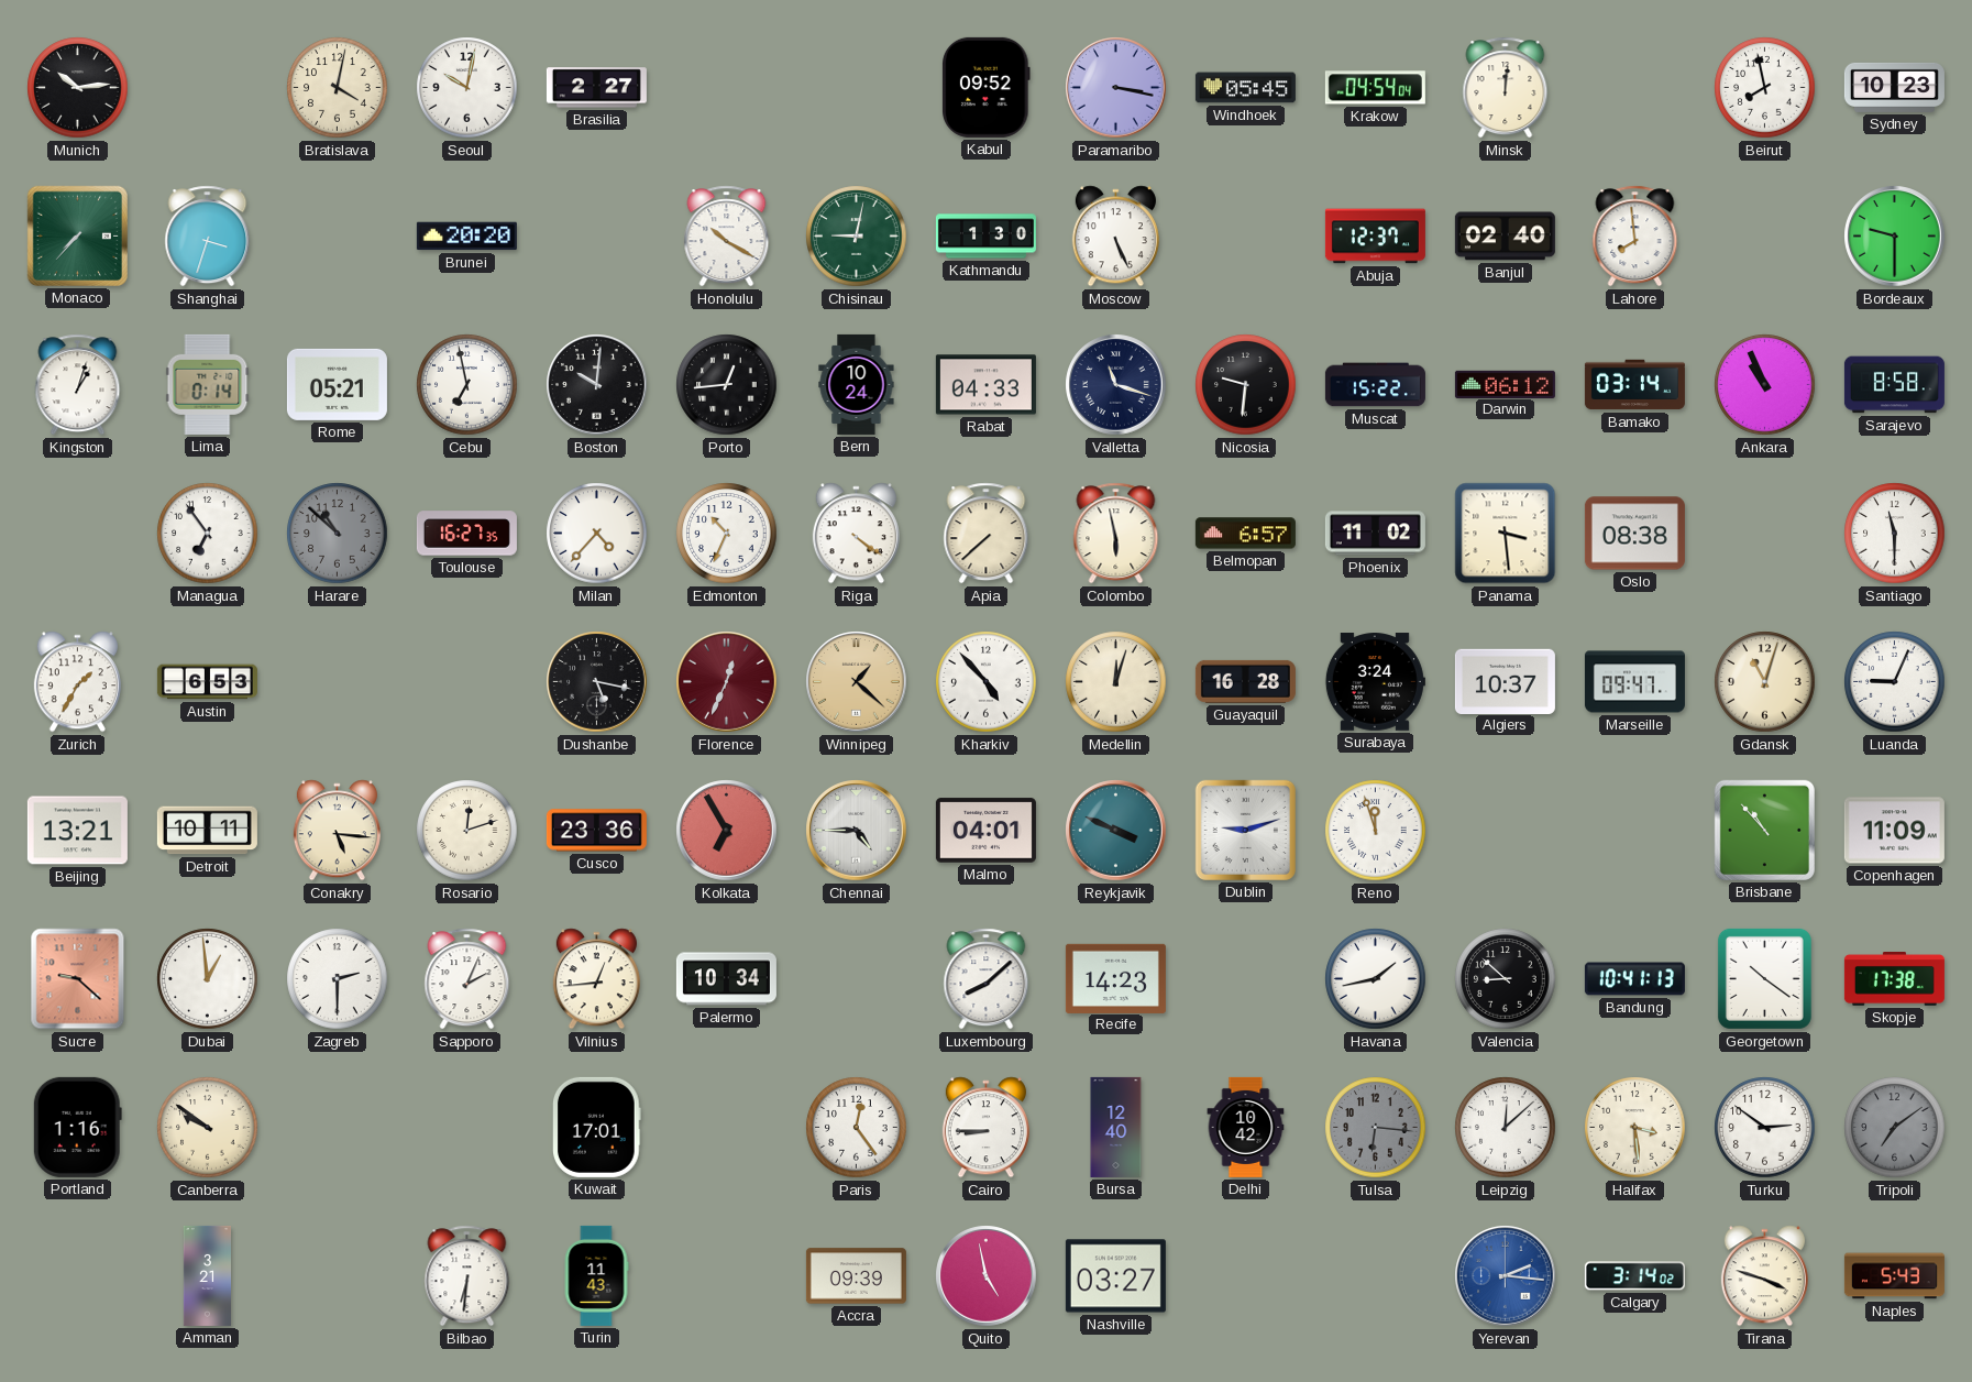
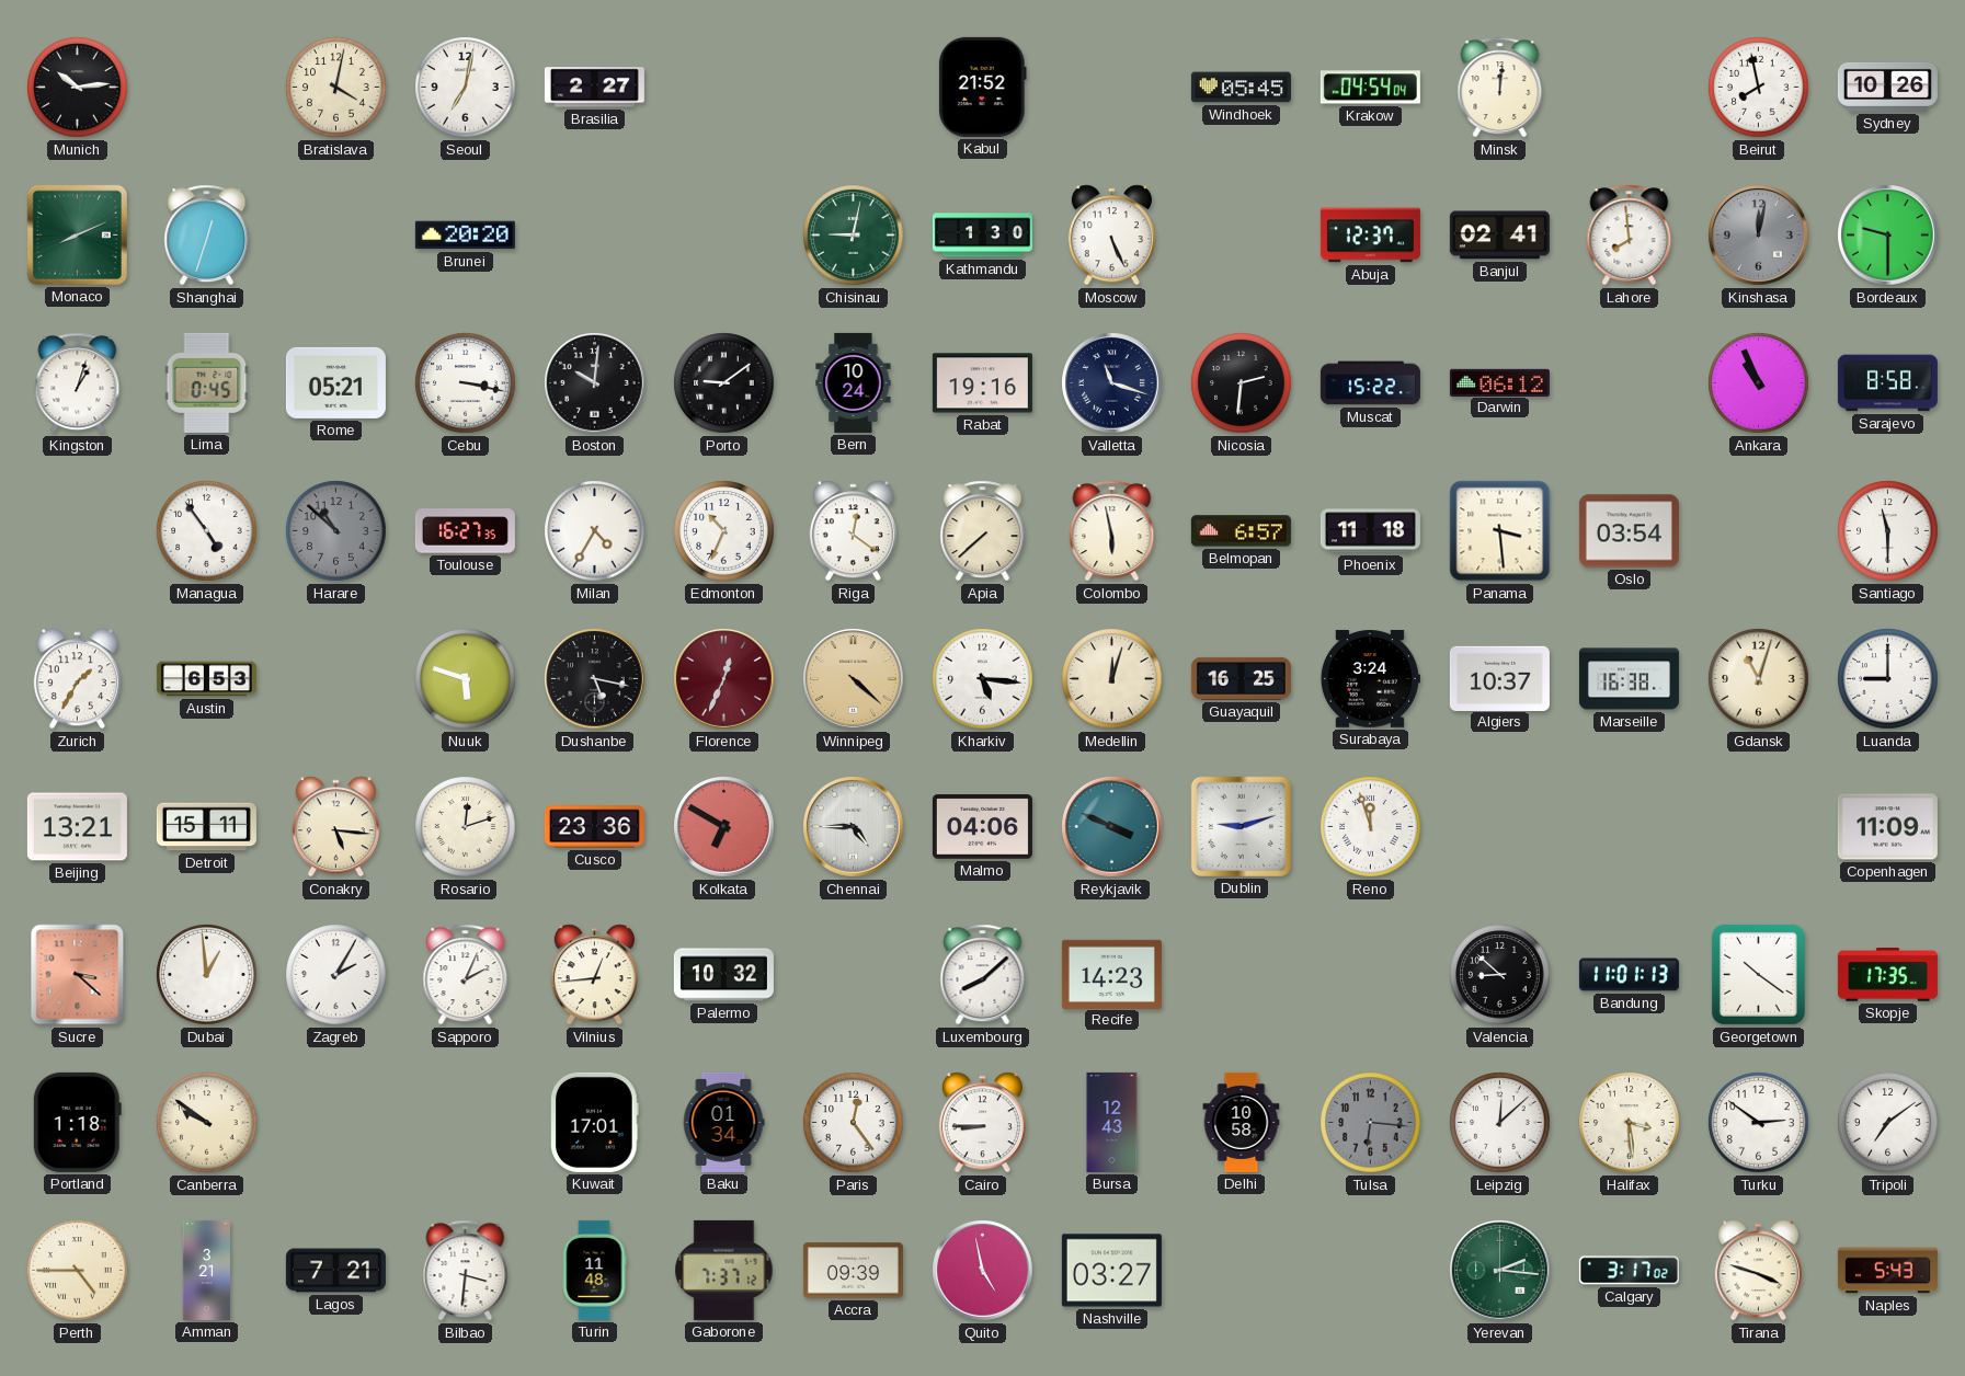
Seoul: 10:02 -> 7:02
Kabul: 09:52 -> 21:52
Paramaribo: 3:17 -> none
Sydney: 10:23 -> 10:26
Monaco: 7:37 -> 8:11
Shanghai: 3:33 -> 12:33
Honolulu: 10:20 -> none
Banjul: 02:40 -> 02:41
Kinshasa: none -> 12:02
Lima: 0:14 -> 0:45
Cebu: 6:58 -> 3:17
Porto: 12:44 -> 9:09
Rabat: 04:33 -> 19:16
Nicosia: 9:31 -> 2:31
Bamako: 03:14 -> none
Managua: 6:54 -> 4:54
Milan: 4:37 -> 4:35
Riga: 4:21 -> 12:21
Phoenix: 11:02 -> 11:18
Oslo: 08:38 -> 03:54
Nuuk: none -> 5:48
Winnipeg: 1:22 -> 4:22
Kharkiv: 4:53 -> 5:16
Guayaquil: 16:28 -> 16:25
Marseille: 09:47 -> 16:38
Luanda: 9:04 -> 9:00
Detroit: 10:11 -> 15:11
Kolkata: 6:55 -> 6:50
Malmo: 04:01 -> 04:06
Brisbane: 10:53 -> none
Sucre: 9:22 -> 3:22
Zagreb: 2:30 -> 2:05
Palermo: 10:34 -> 10:32
Havana: 1:43 -> none
Bandung: 10:41 -> 11:01
Skopje: 17:38 -> 17:35
Portland: 1:16 -> 1:18
Baku: none -> 01:34
Bursa: 12:40 -> 12:43
Delhi: 10:42 -> 10:58
Tripoli dial: grey -> white
Perth: none -> 4:45
Lagos: none -> 7:21
Bilbao: 6:31 -> 3:31
Turin: 11:43 -> 11:48
Gaborone: none -> 7:37
Yerevan dial: blue -> green
Calgary: 3:14 -> 3:17
